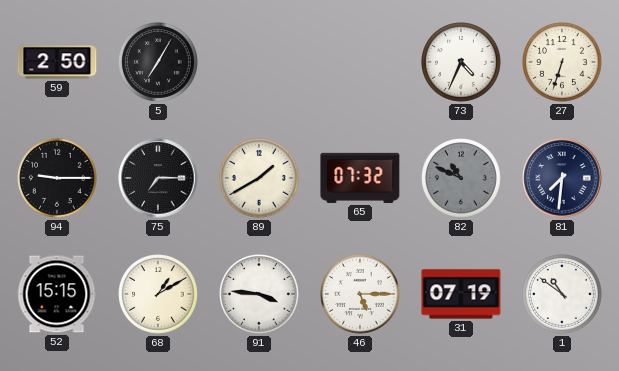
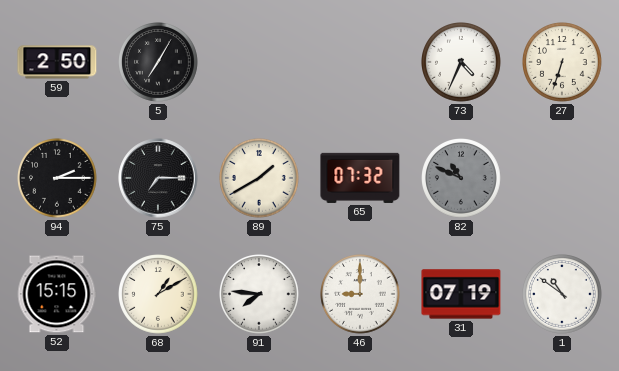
94: 9:15 -> 2:15
81: 7:31 -> none
91: 3:46 -> 7:46
46: 5:15 -> 9:00
